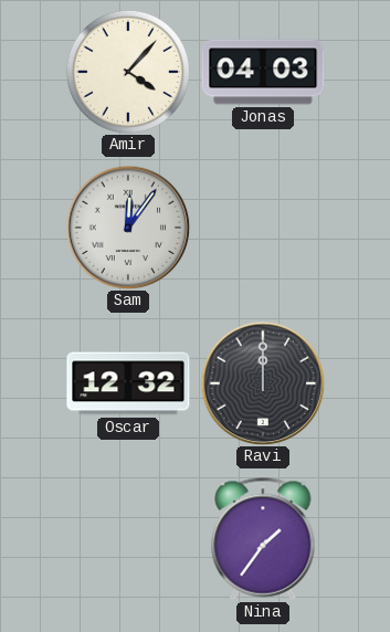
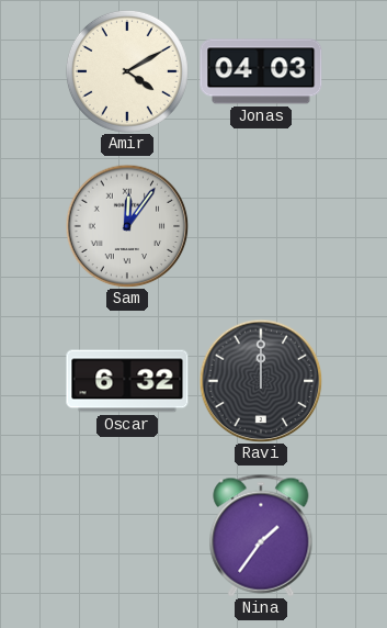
Amir: 4:07 -> 4:10
Oscar: 12:32 -> 6:32
